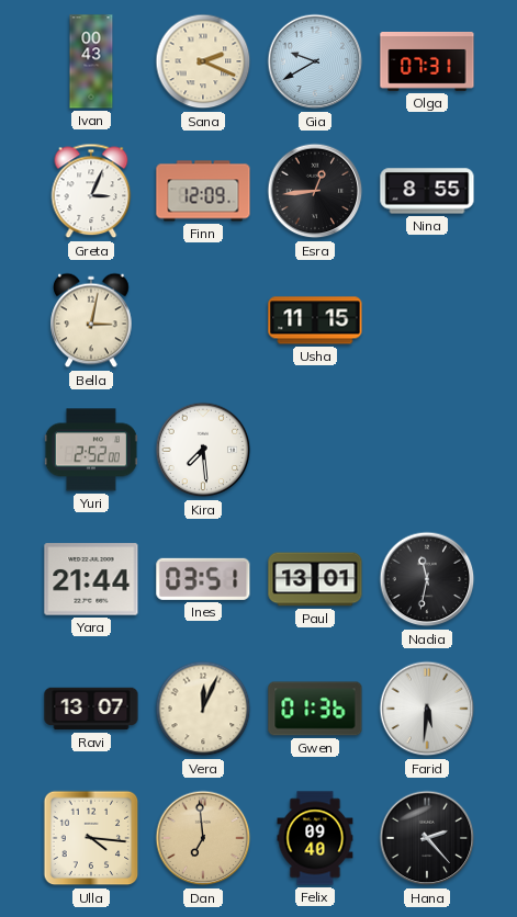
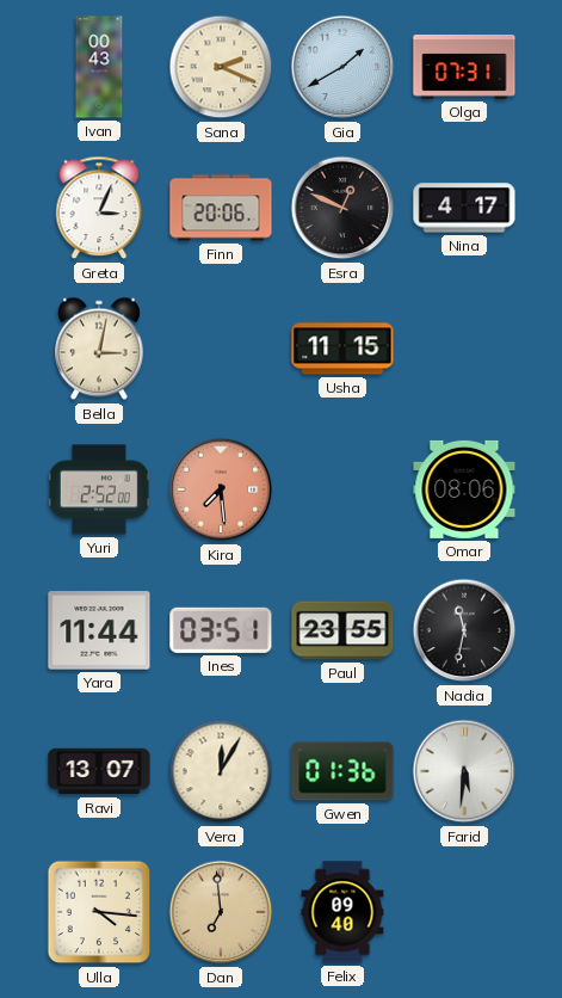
Gia: 9:40 -> 1:40
Finn: 12:09 -> 20:06
Esra: 12:44 -> 12:49
Nina: 8:55 -> 4:17
Kira dial: white -> salmon
Omar: none -> 08:06
Yara: 21:44 -> 11:44
Paul: 13:01 -> 23:55
Vera: 12:04 -> 12:05
Hana: 2:23 -> none
